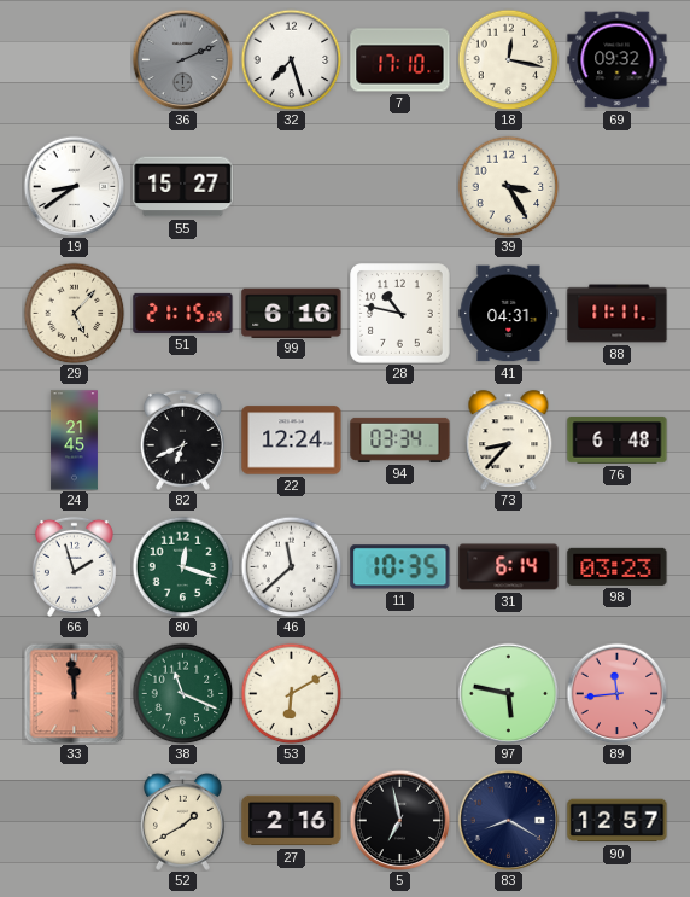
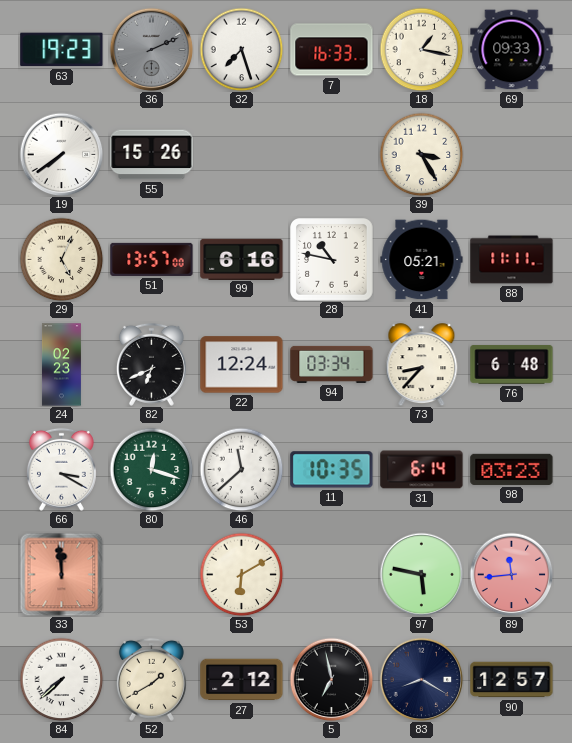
63: none -> 19:23
7: 17:10 -> 16:33
18: 12:17 -> 1:17
69: 09:32 -> 09:33
19: 8:39 -> 7:39
55: 15:27 -> 15:26
29: 5:07 -> 5:04
51: 21:15 -> 13:57
41: 04:31 -> 05:21
24: 21:45 -> 02:23
66: 1:57 -> 3:20
38: 11:19 -> none
84: none -> 7:38
27: 2:16 -> 2:12
